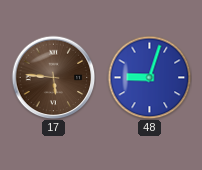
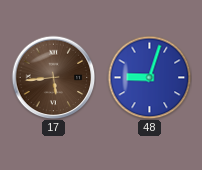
17: 5:46 -> 5:44
